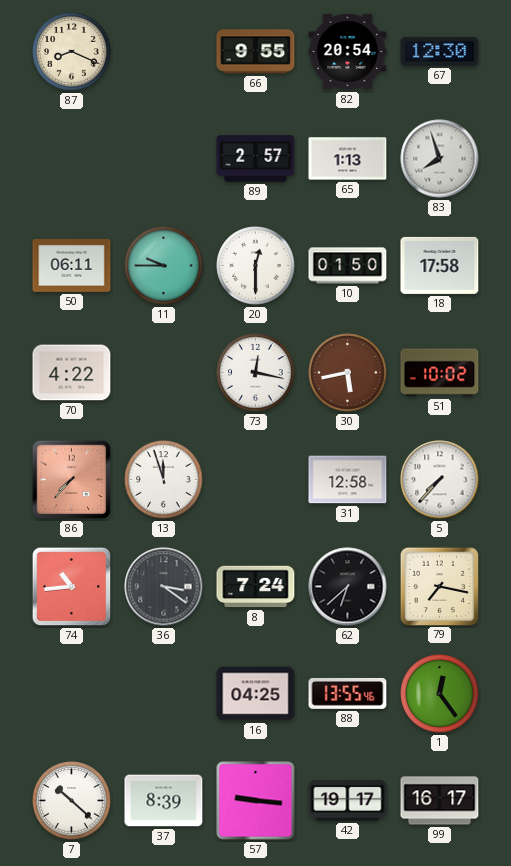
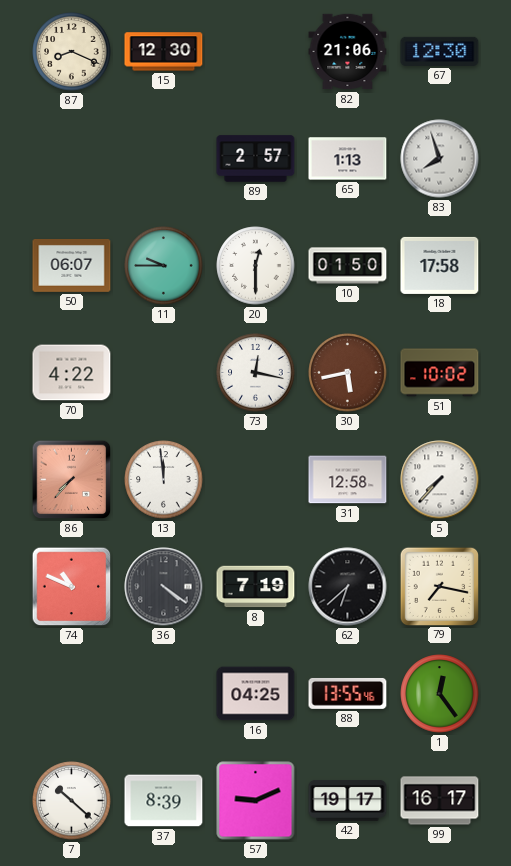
15: none -> 12:30
66: 9:55 -> none
82: 20:54 -> 21:06
50: 06:11 -> 06:07
13: 11:57 -> 11:59
74: 10:44 -> 10:49
36: 3:21 -> 4:21
8: 7:24 -> 7:19
57: 9:16 -> 9:11
